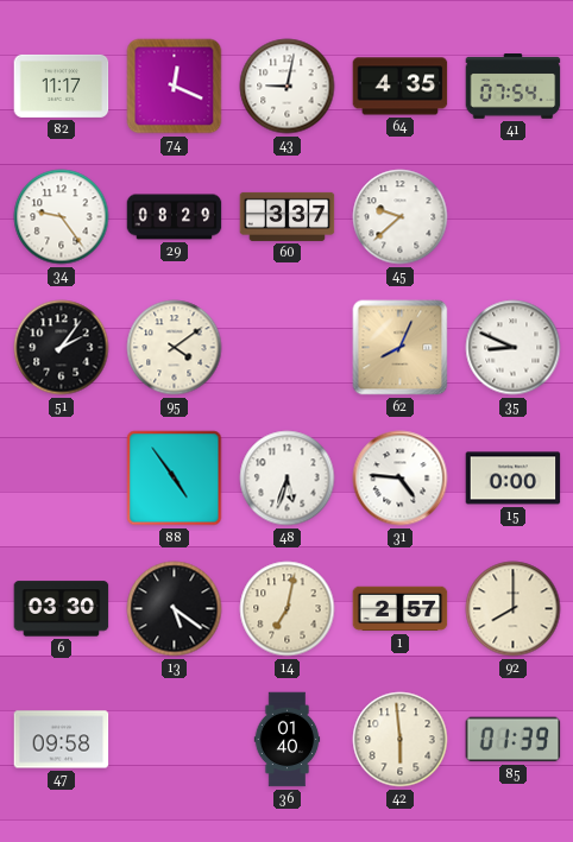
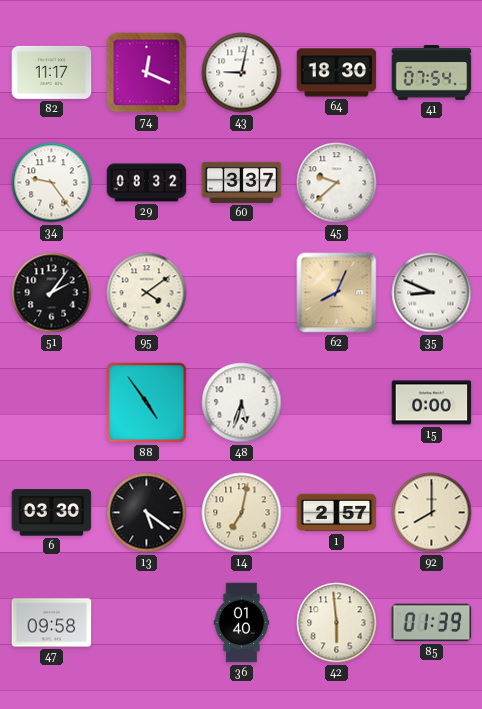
64: 4:35 -> 18:30
29: 08:29 -> 08:32
31: 4:46 -> none
